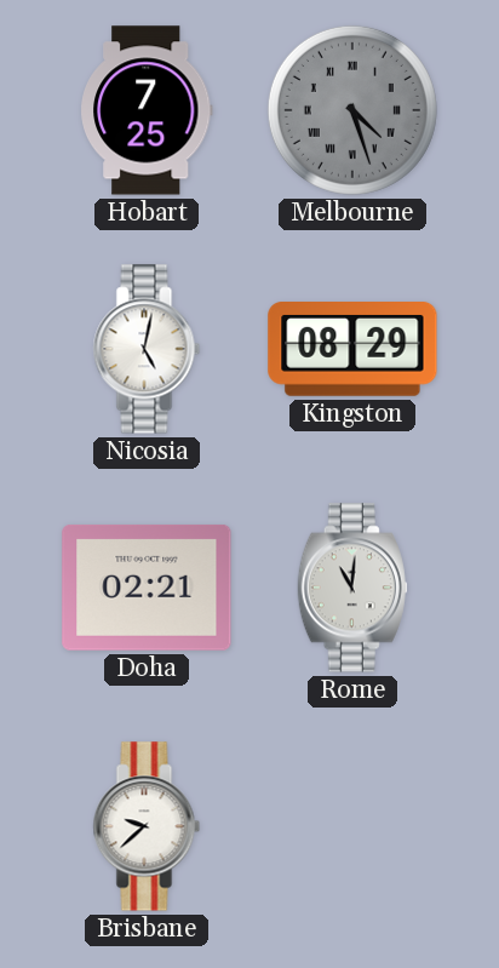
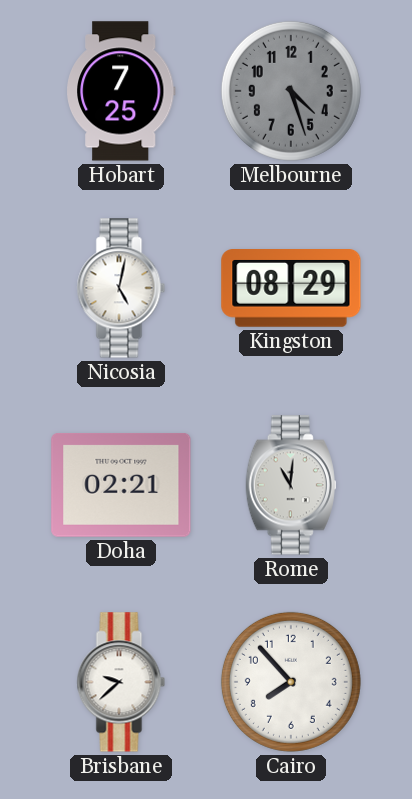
Melbourne numerals: Roman -> Arabic
Cairo: none -> 7:53
